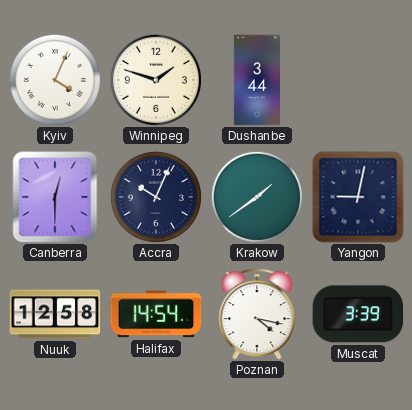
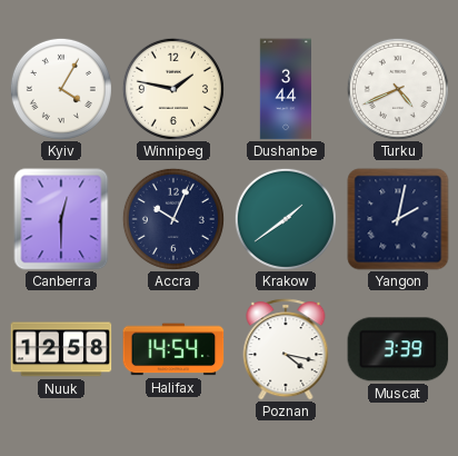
Kyiv: 4:04 -> 4:05
Winnipeg: 1:48 -> 1:47
Turku: none -> 4:41
Yangon: 9:02 -> 2:02
